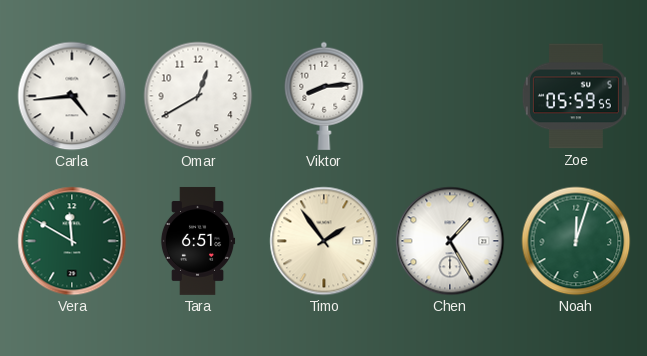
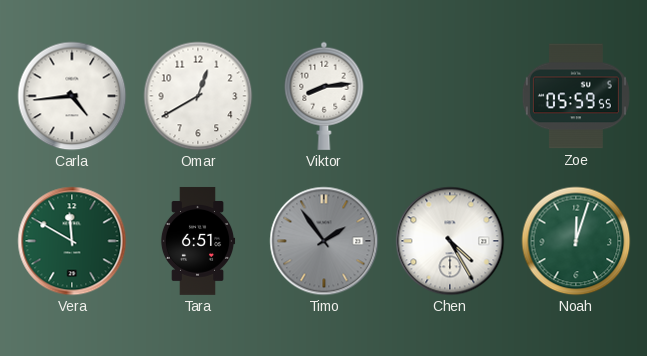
Timo dial: cream -> grey
Chen: 1:25 -> 4:25
